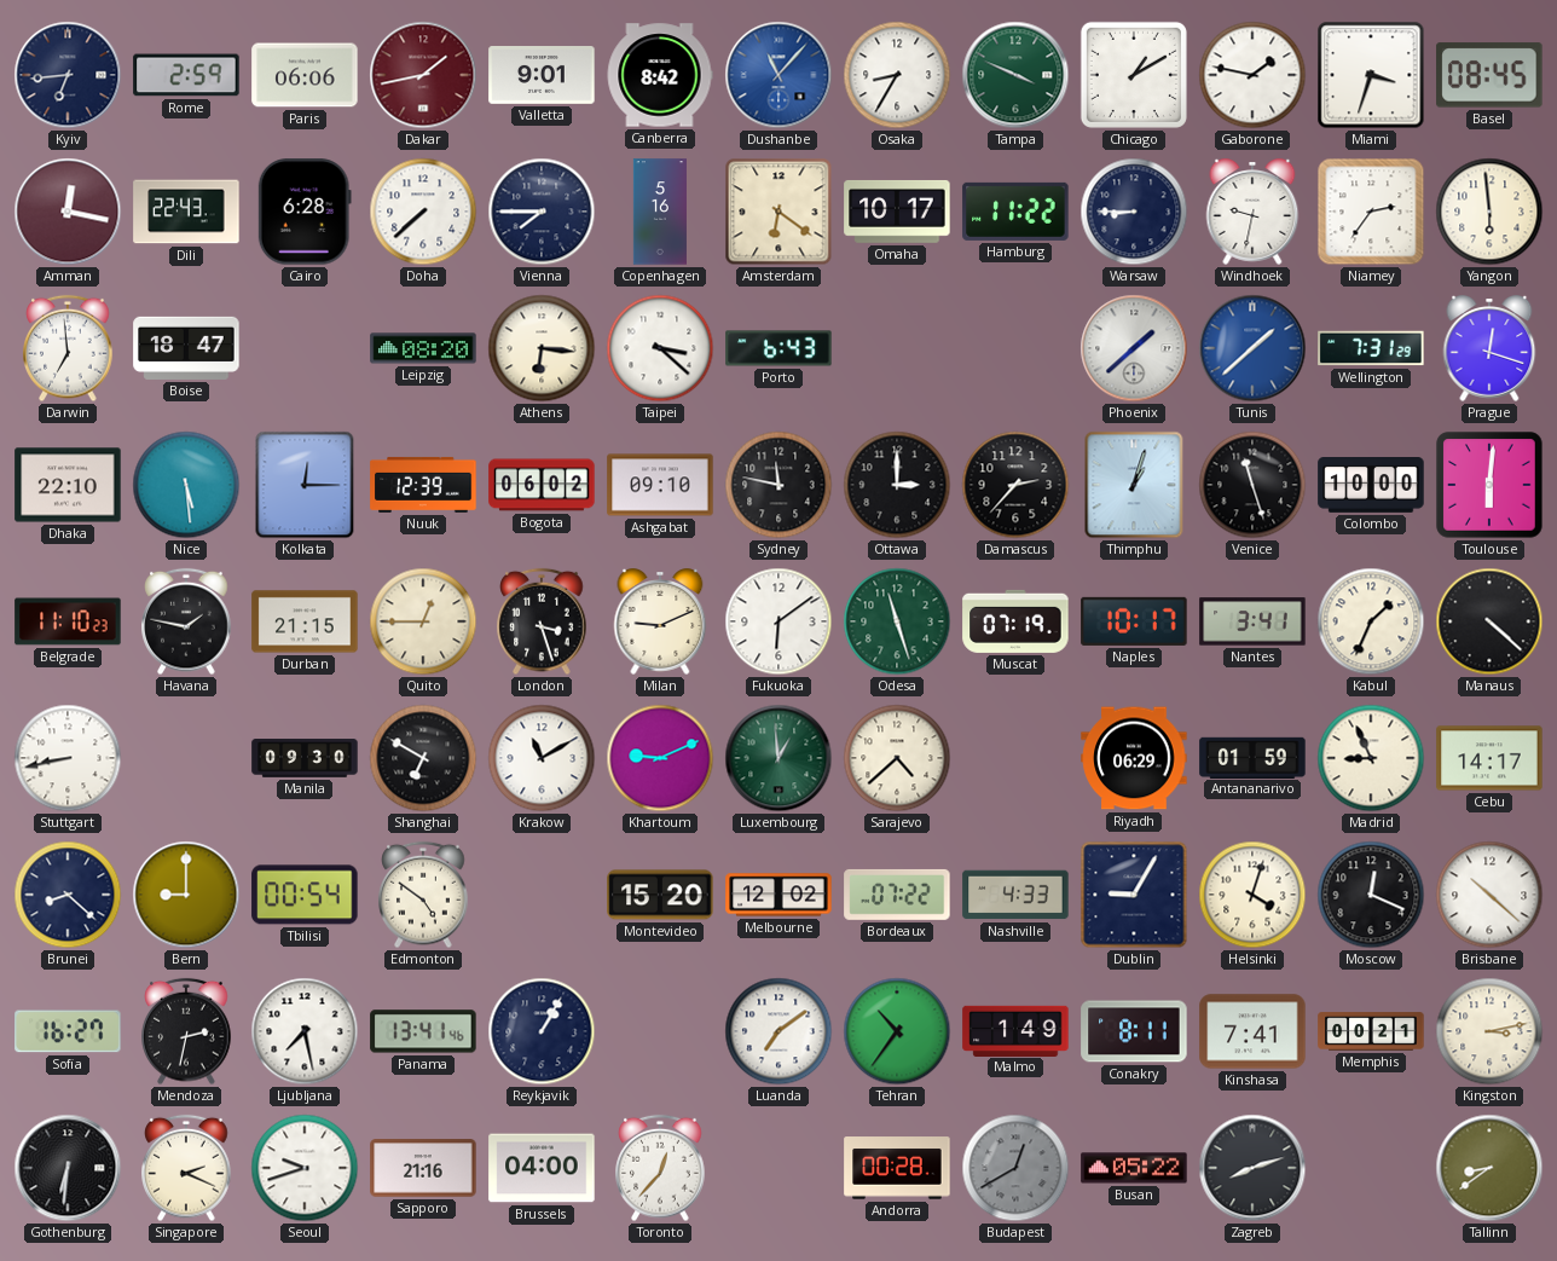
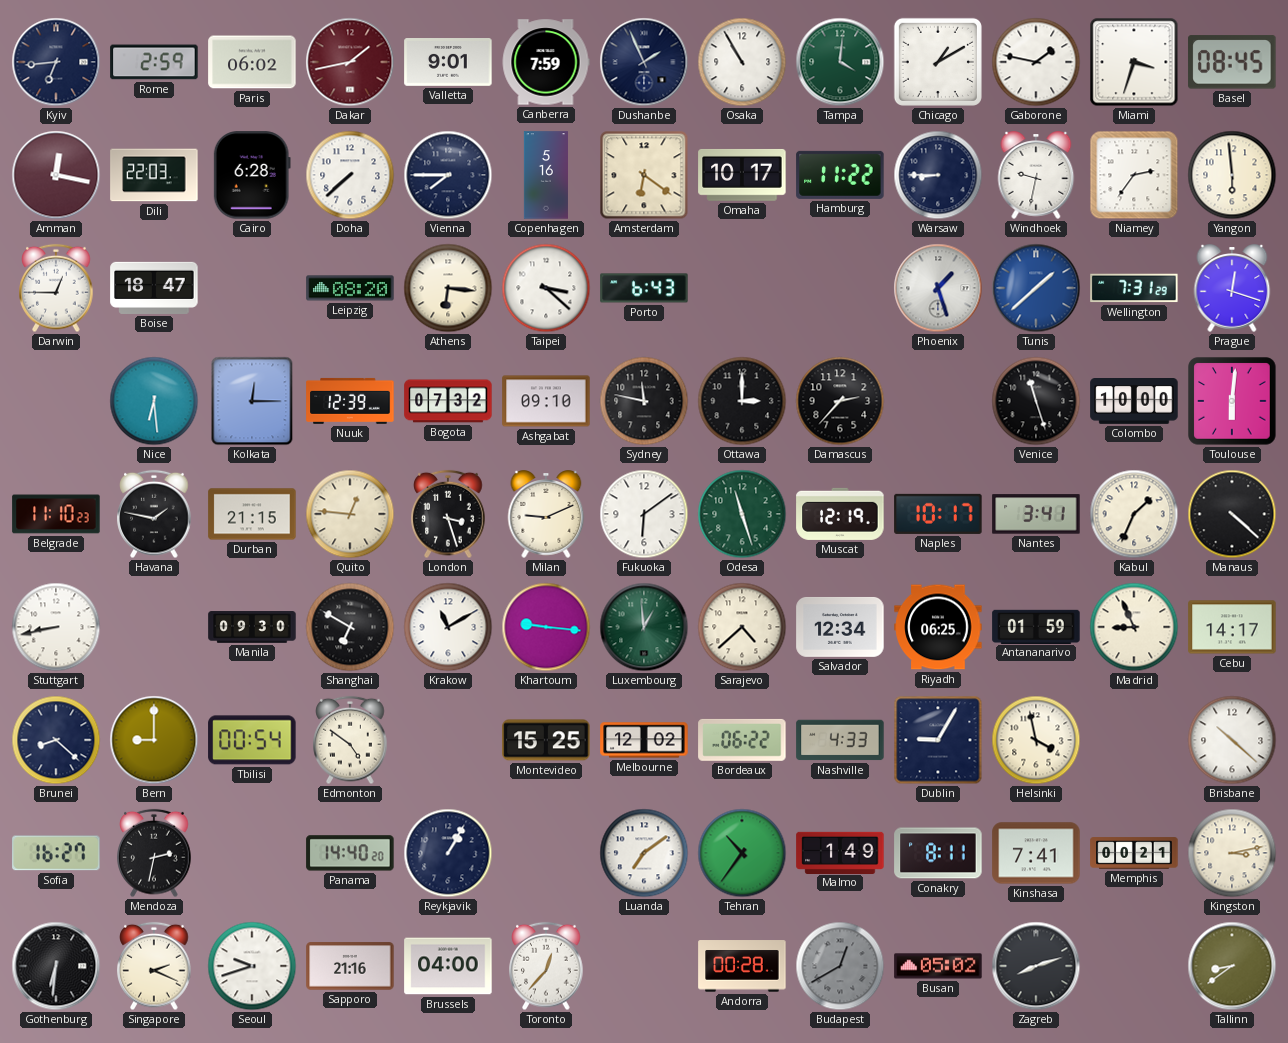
Paris: 06:06 -> 06:02
Canberra: 8:42 -> 7:59
Dushanbe: 11:07 -> 1:56
Dushanbe dial: blue -> navy
Osaka: 8:35 -> 10:55
Tampa: 3:49 -> 4:01
Dili: 22:43 -> 22:03
Darwin: 6:59 -> 12:45
Phoenix: 1:38 -> 1:27
Dhaka: 22:10 -> none
Nice: 5:29 -> 6:29
Bogota: 06:02 -> 07:32
Thimphu: 1:03 -> none
Quito: 12:45 -> 12:46
Muscat: 07:19 -> 12:19
Khartoum: 9:11 -> 9:16
Salvador: none -> 12:34
Riyadh: 06:29 -> 06:25
Montevideo: 15:20 -> 15:25
Bordeaux: 07:22 -> 06:22
Helsinki: 4:03 -> 3:58
Moscow: 12:19 -> none
Ljubljana: 7:28 -> none
Panama: 13:41 -> 14:40
Busan: 05:22 -> 05:02
